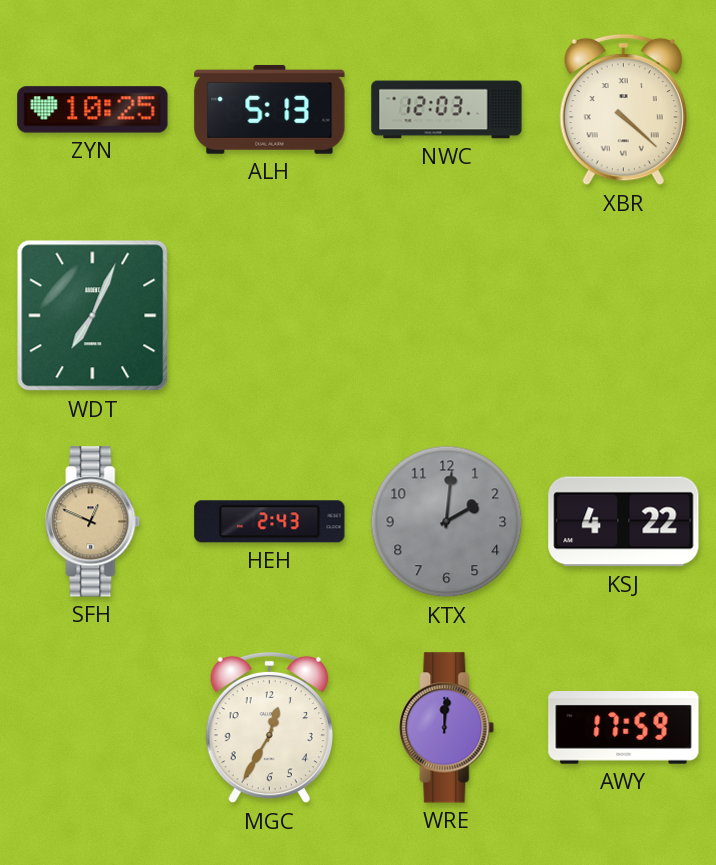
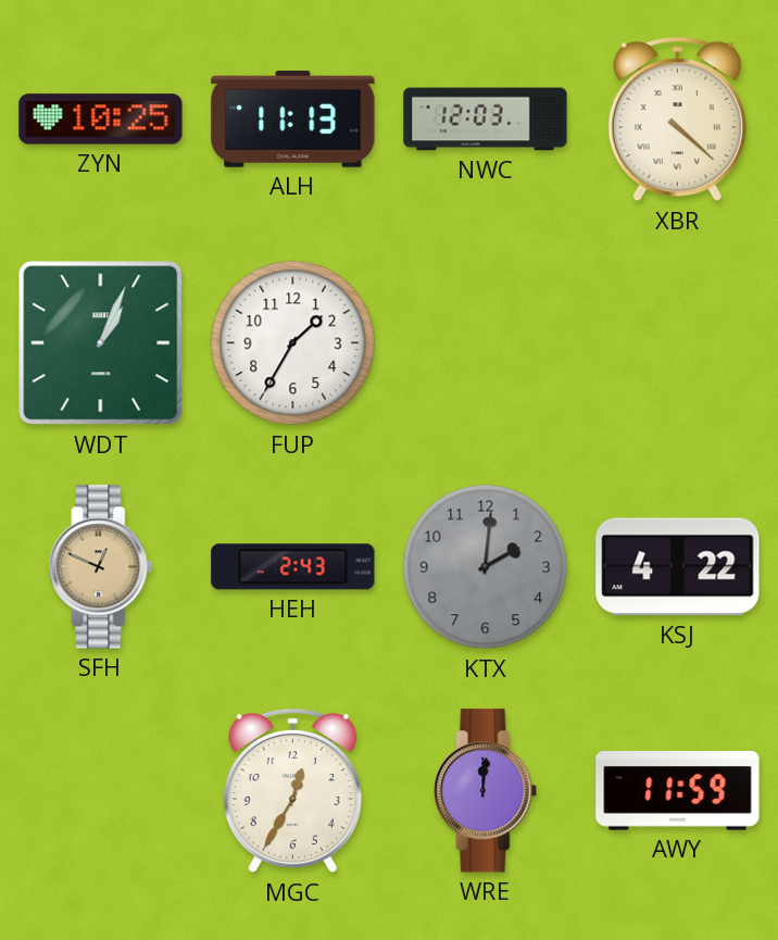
ALH: 5:13 -> 11:13
WDT: 7:04 -> 1:04
FUP: none -> 1:35
AWY: 17:59 -> 11:59
